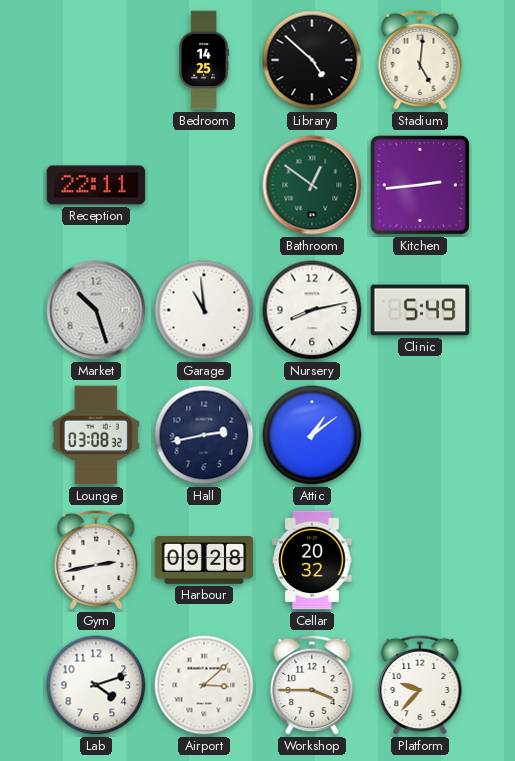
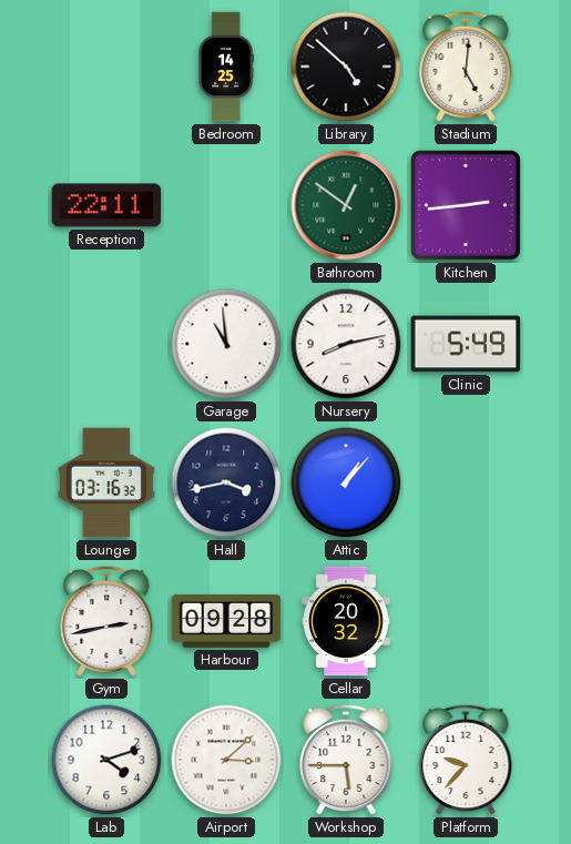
Market: 10:27 -> none
Lounge: 03:08 -> 03:16
Hall: 2:43 -> 3:43
Attic: 1:09 -> 1:07
Workshop: 3:45 -> 5:45
